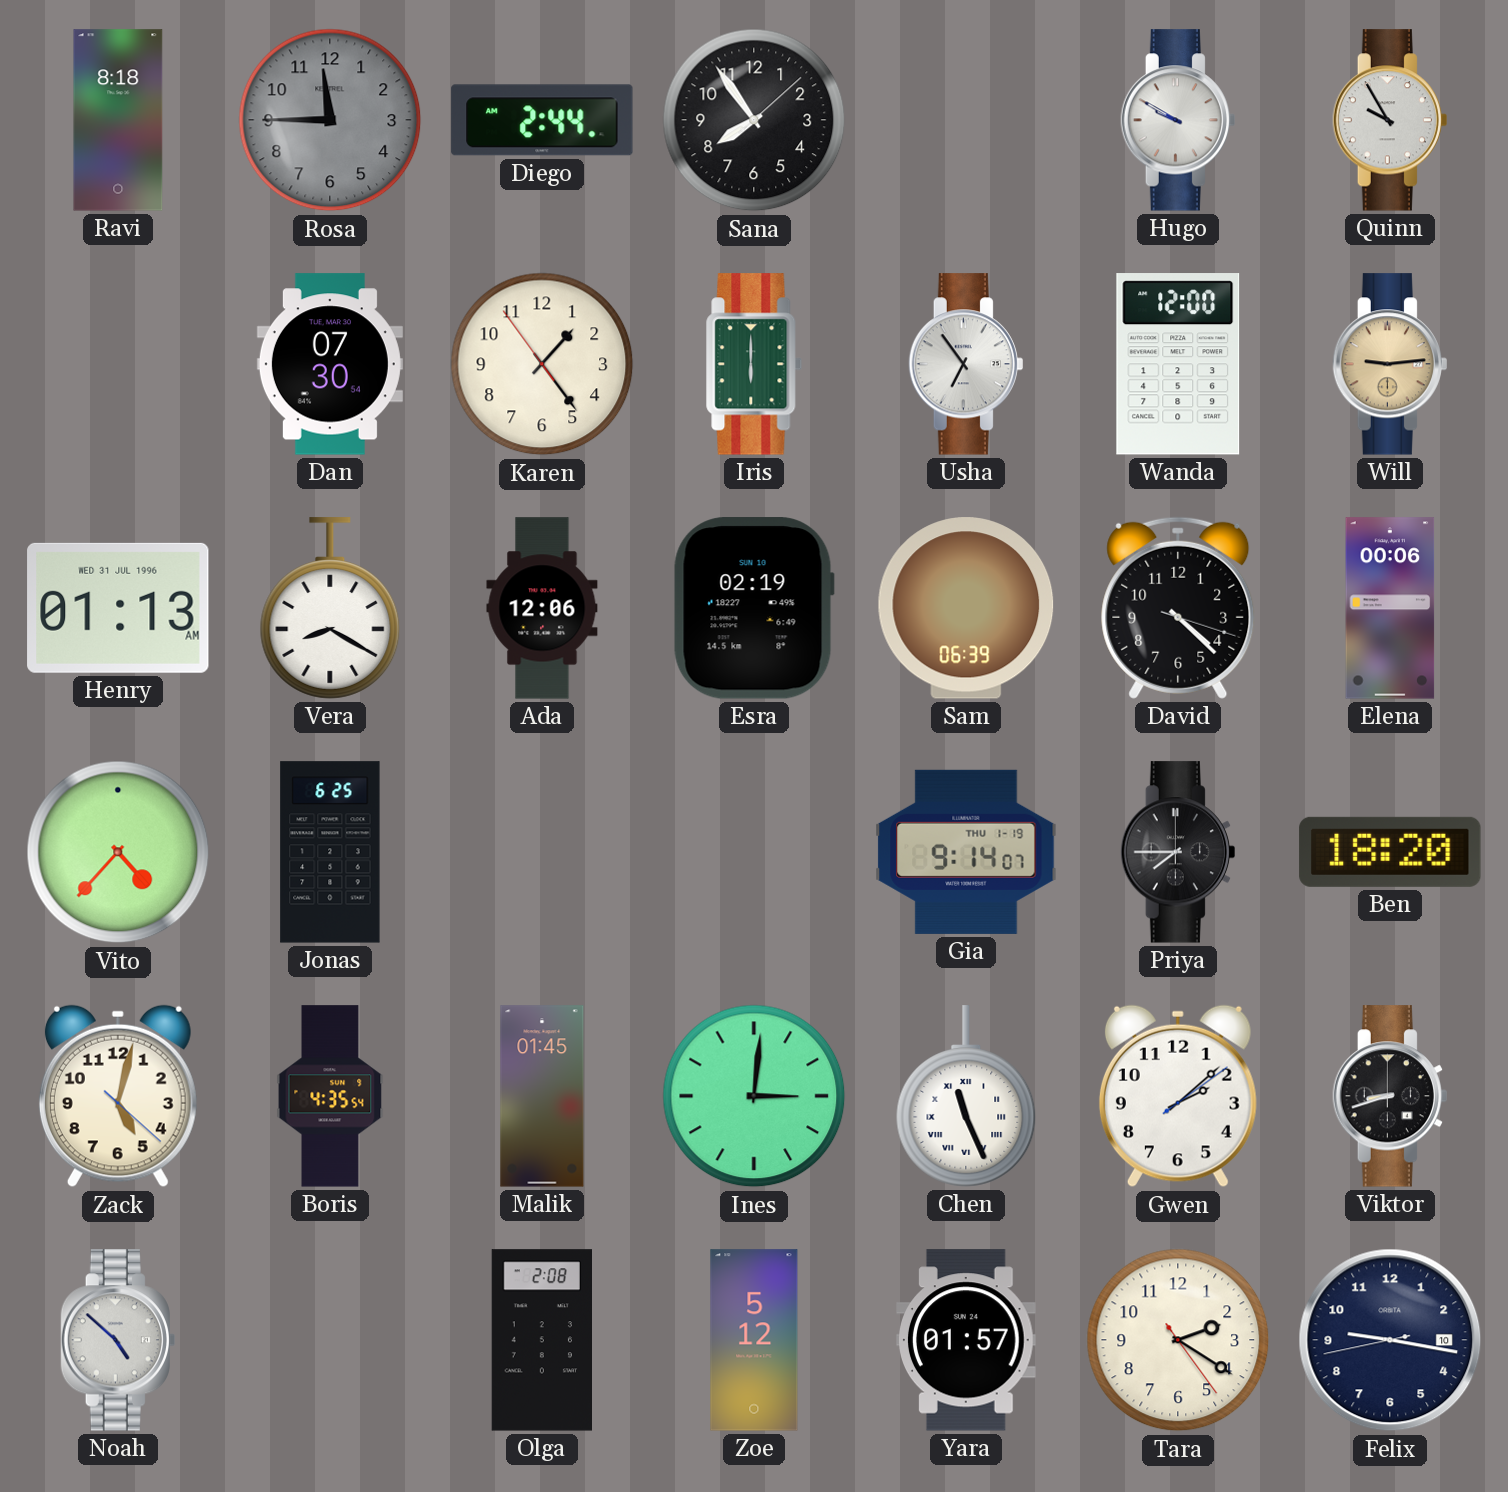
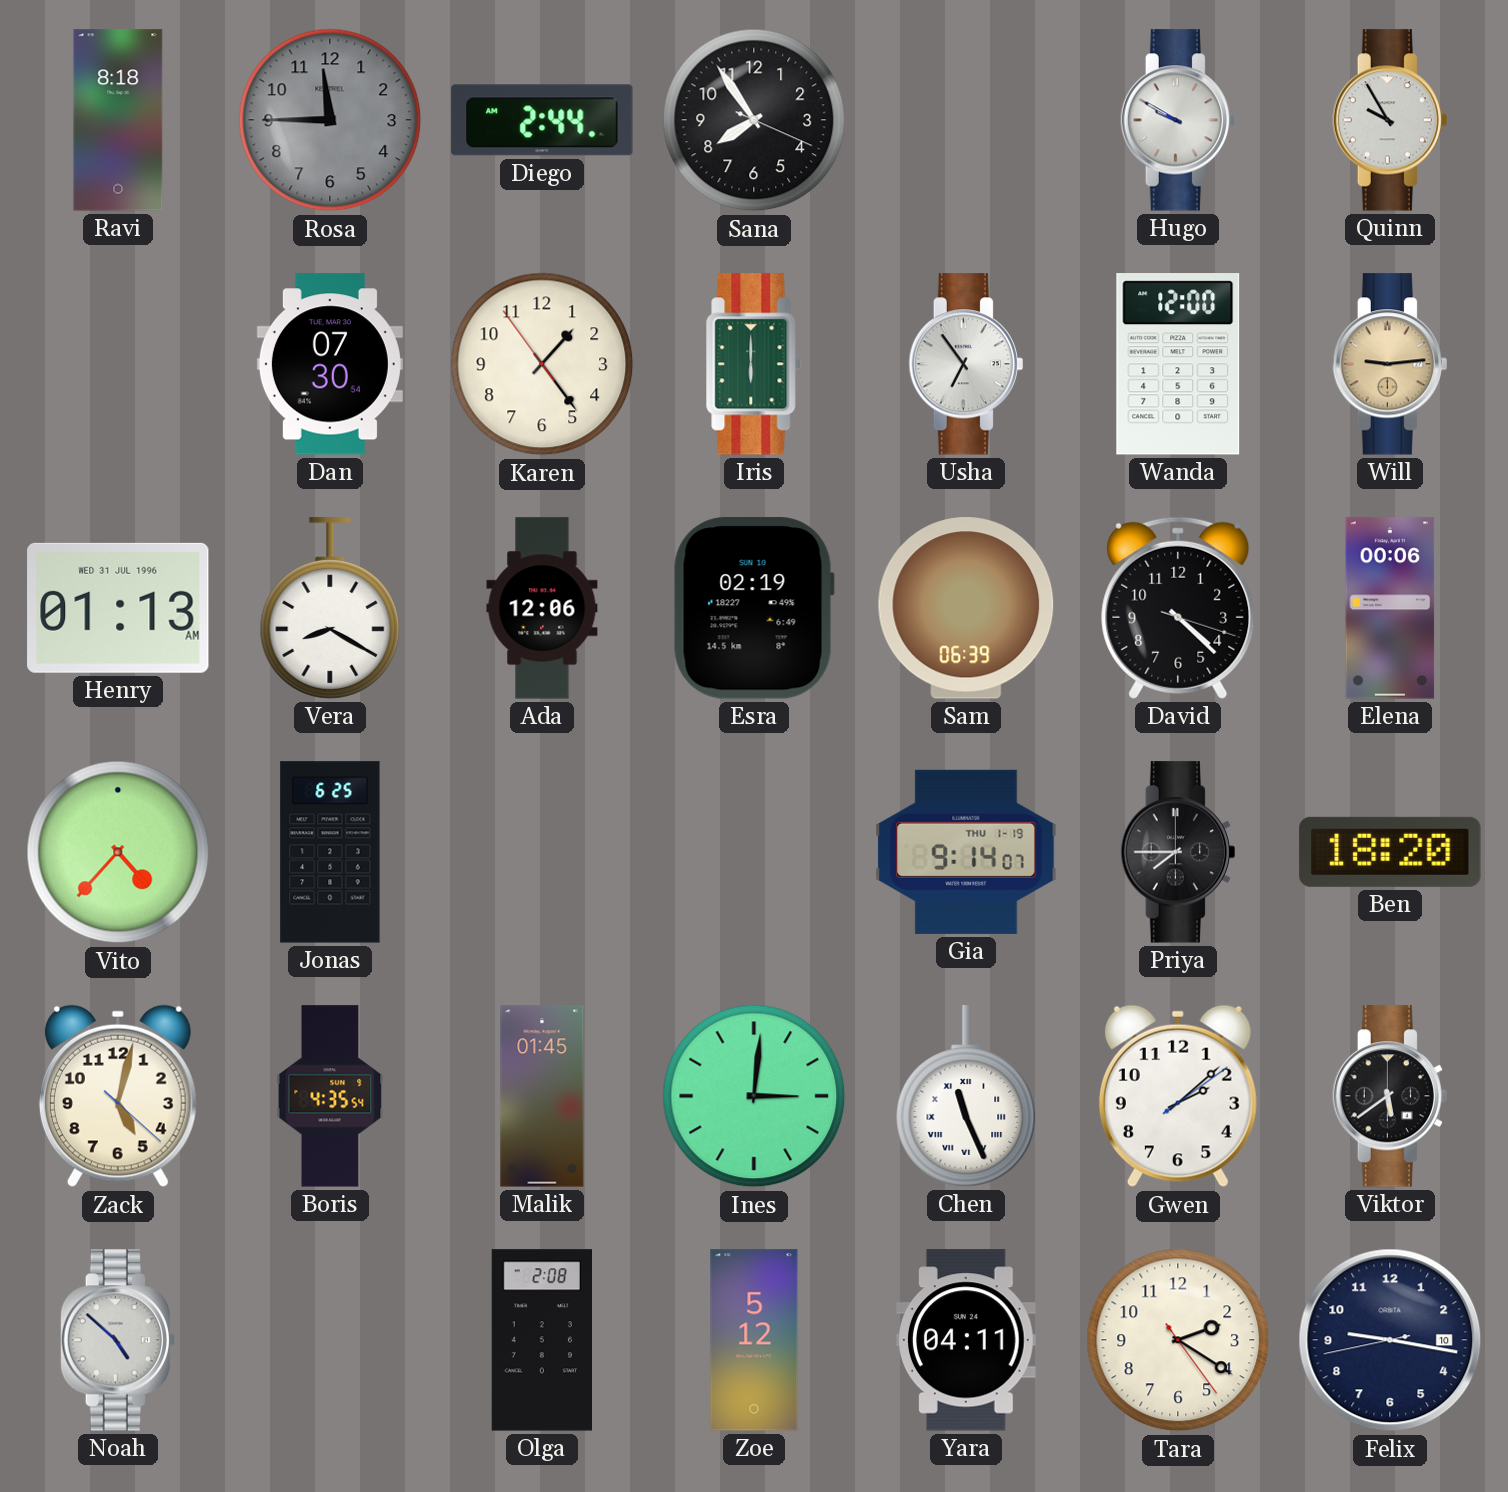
Sana: 7:54:08 -> 7:54:19
Viktor: 8:42 -> 5:39
Yara: 01:57 -> 04:11
